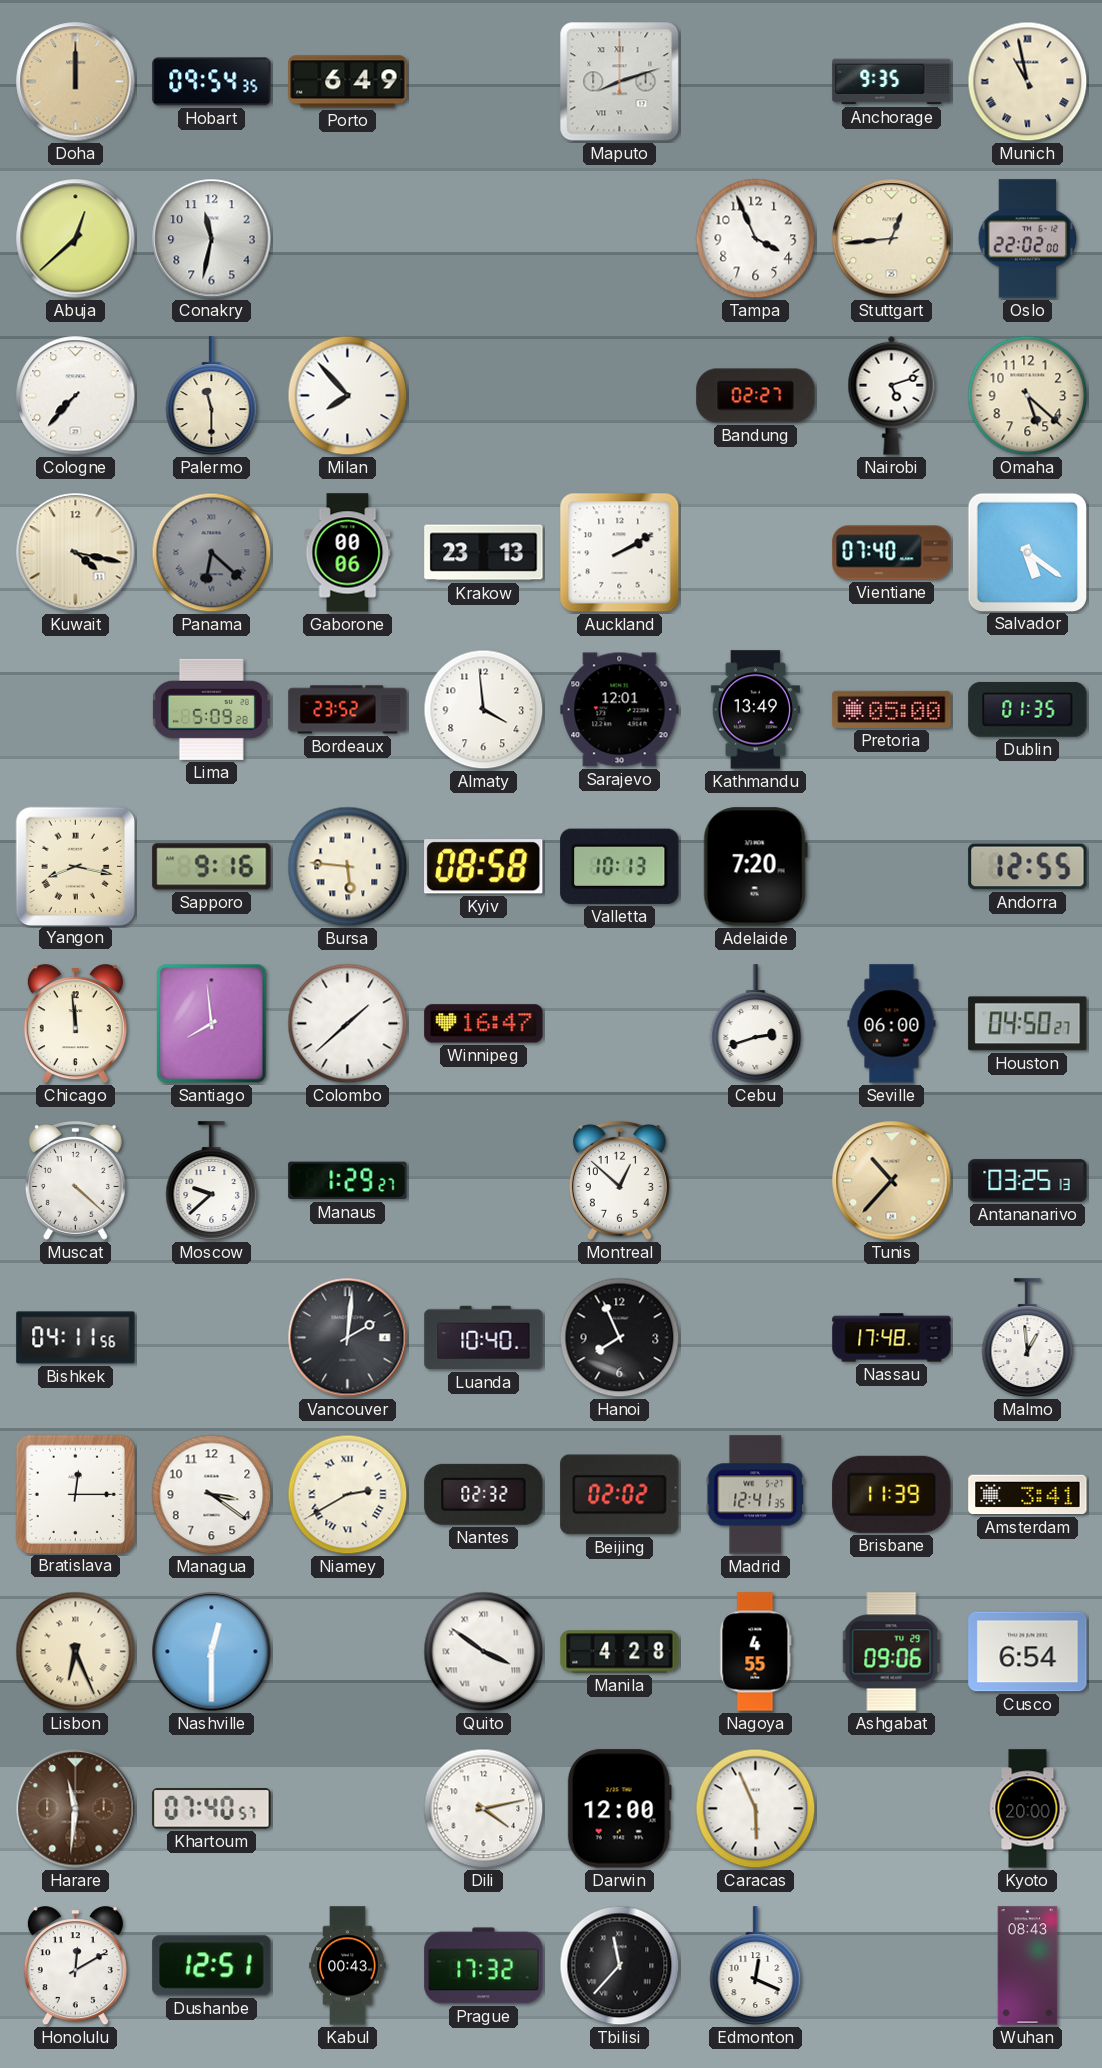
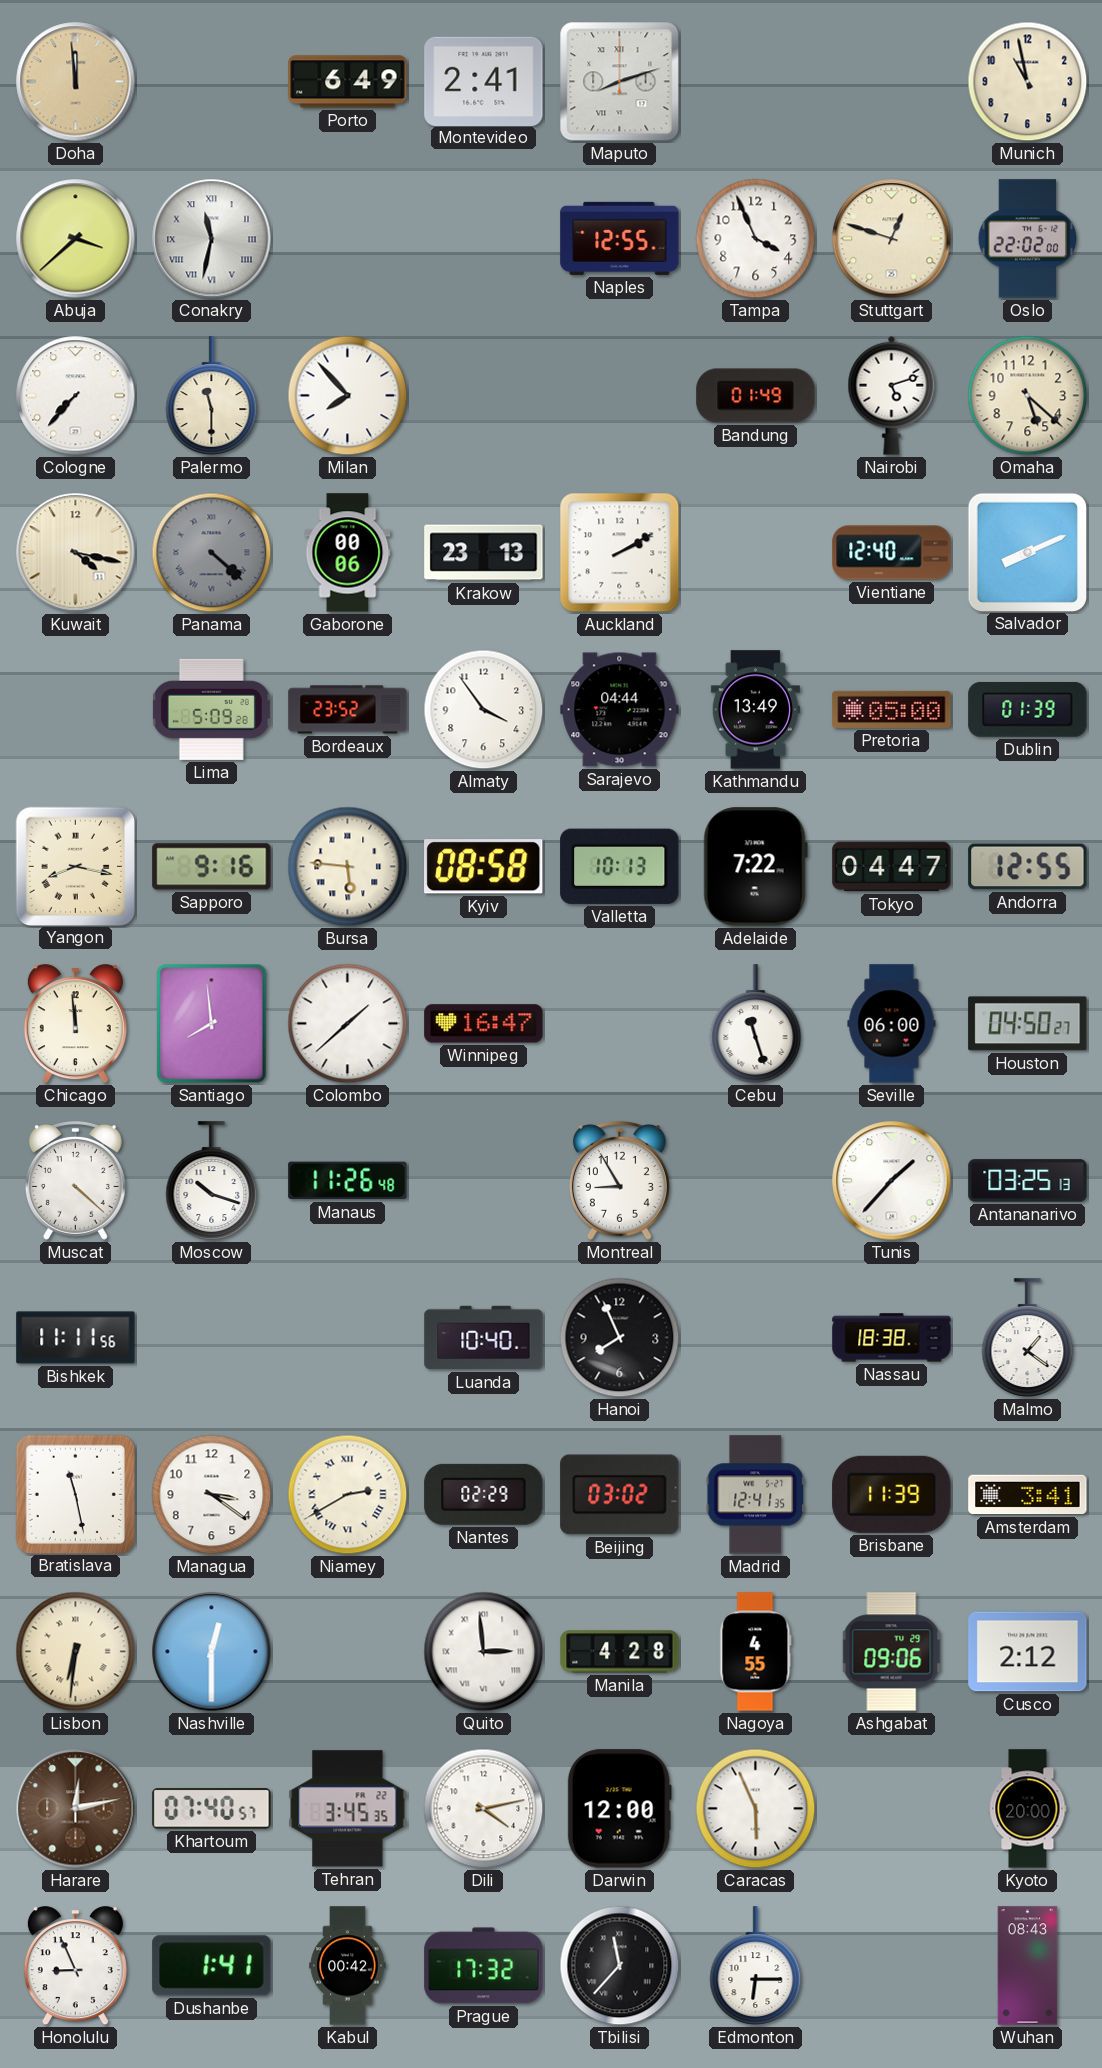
Doha: 12:00 -> 11:59
Hobart: 09:54 -> none
Montevideo: none -> 2:41
Anchorage: 9:35 -> none
Munich numerals: Roman -> Arabic
Abuja: 12:38 -> 3:38
Conakry numerals: Arabic -> Roman
Naples: none -> 12:55
Stuttgart: 12:44 -> 12:48
Bandung: 02:27 -> 01:49
Panama: 6:22 -> 4:22
Vientiane: 07:40 -> 12:40
Salvador: 5:21 -> 8:11
Almaty: 3:59 -> 3:54
Sarajevo: 12:01 -> 04:44
Dublin: 01:35 -> 01:39
Adelaide: 7:20 -> 7:22
Tokyo: none -> 04:47
Cebu: 2:42 -> 11:27
Moscow: 9:38 -> 10:18
Manaus: 1:29 -> 11:26
Montreal: 12:52 -> 8:55
Tunis: 10:37 -> 1:37
Tunis dial: champagne -> white
Bishkek: 04:11 -> 11:11
Vancouver: 2:01 -> none
Nassau: 17:48 -> 18:38
Malmo: 12:59 -> 1:21
Bratislava: 12:15 -> 11:28
Nantes: 02:32 -> 02:29
Beijing: 02:02 -> 03:02
Lisbon: 6:26 -> 6:31
Quito: 3:51 -> 2:59
Cusco: 6:54 -> 2:12
Harare: 11:31 -> 12:13
Tehran: none -> 3:45
Honolulu: 12:10 -> 8:56
Dushanbe: 12:51 -> 1:41
Kabul: 00:43 -> 00:42
Edmonton: 12:19 -> 6:15
